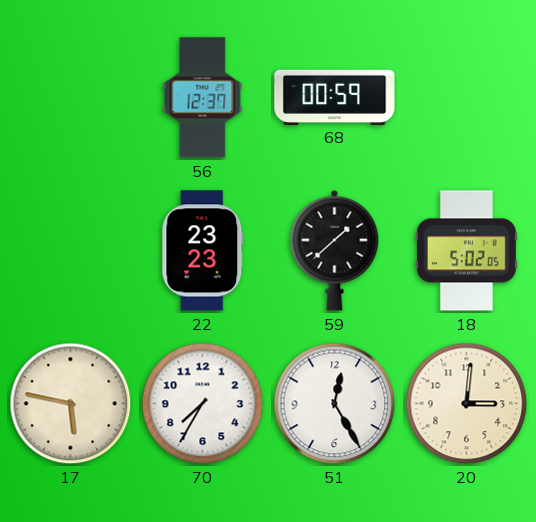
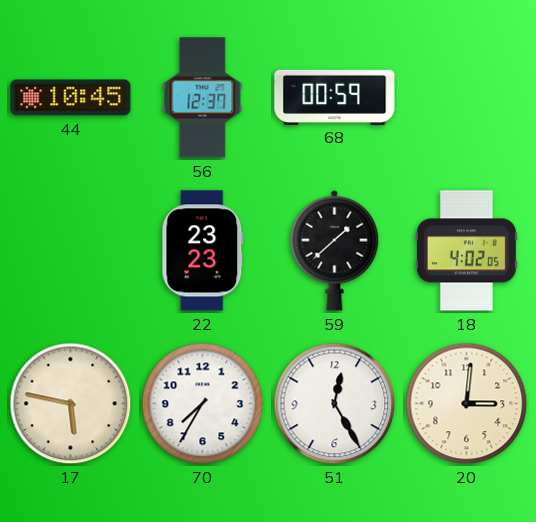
44: none -> 10:45
18: 5:02 -> 4:02
